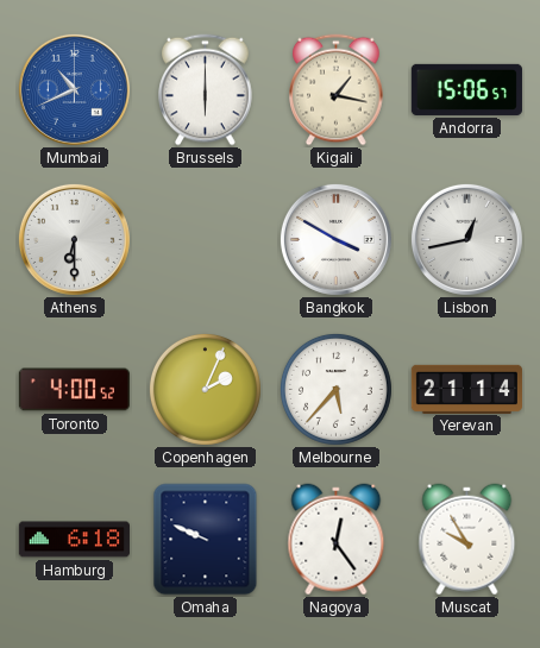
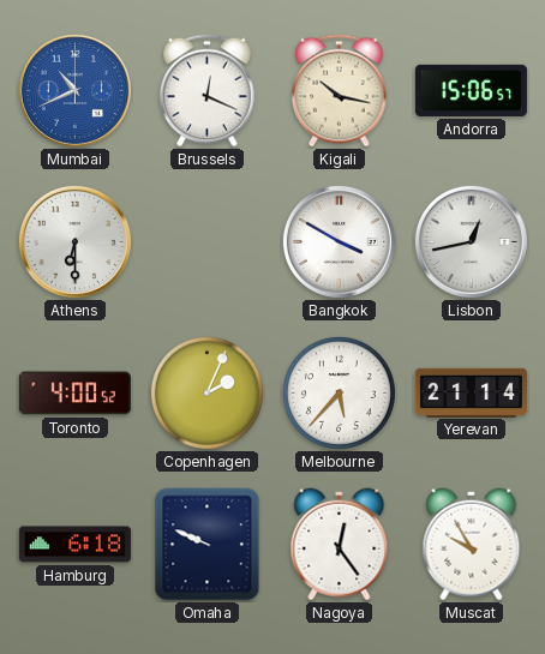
Brussels: 6:00 -> 12:19
Kigali: 1:17 -> 10:17
